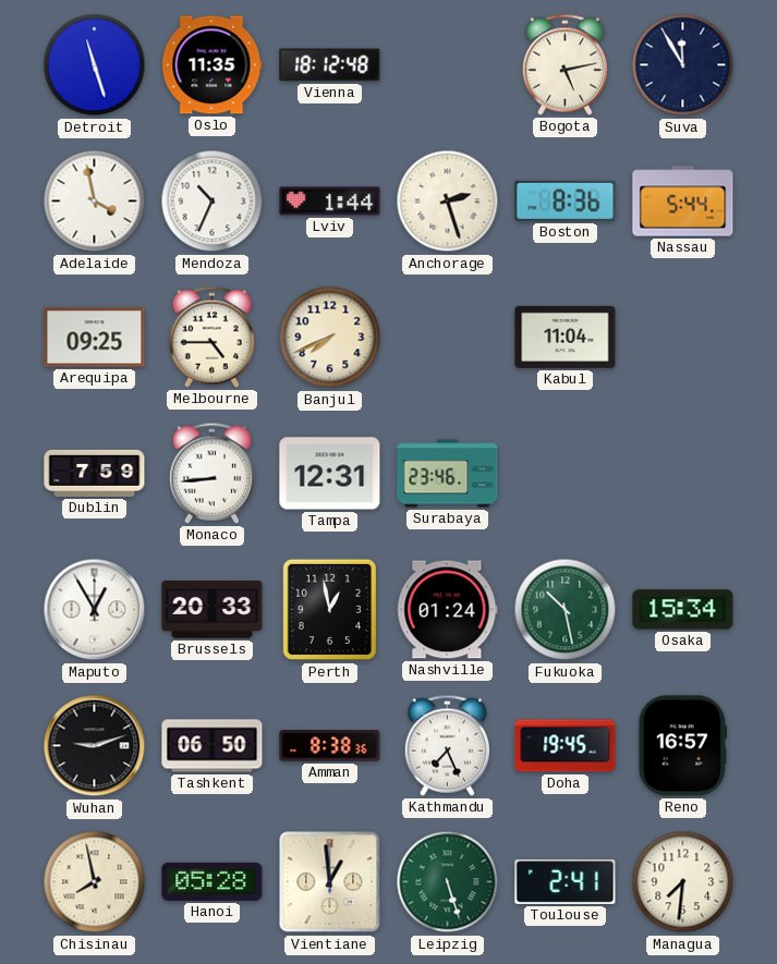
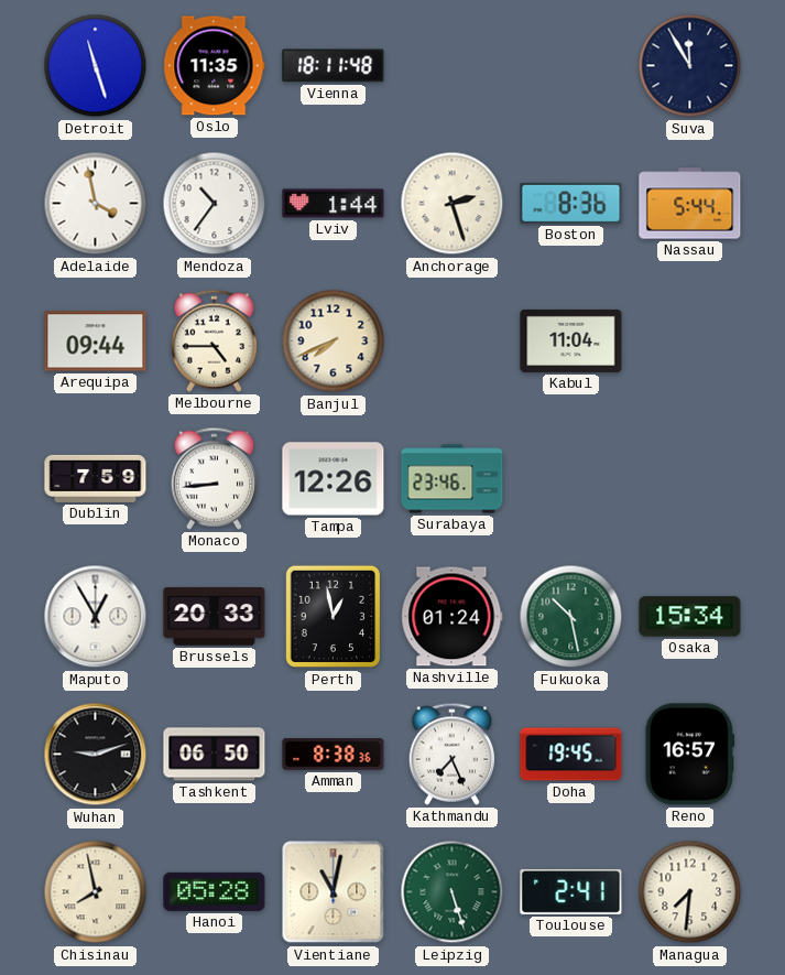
Vienna: 18:12 -> 18:11
Bogota: 5:13 -> none
Mendoza: 10:34 -> 10:36
Arequipa: 09:25 -> 09:44
Tampa: 12:31 -> 12:26
Vientiane: 12:59 -> 11:02
